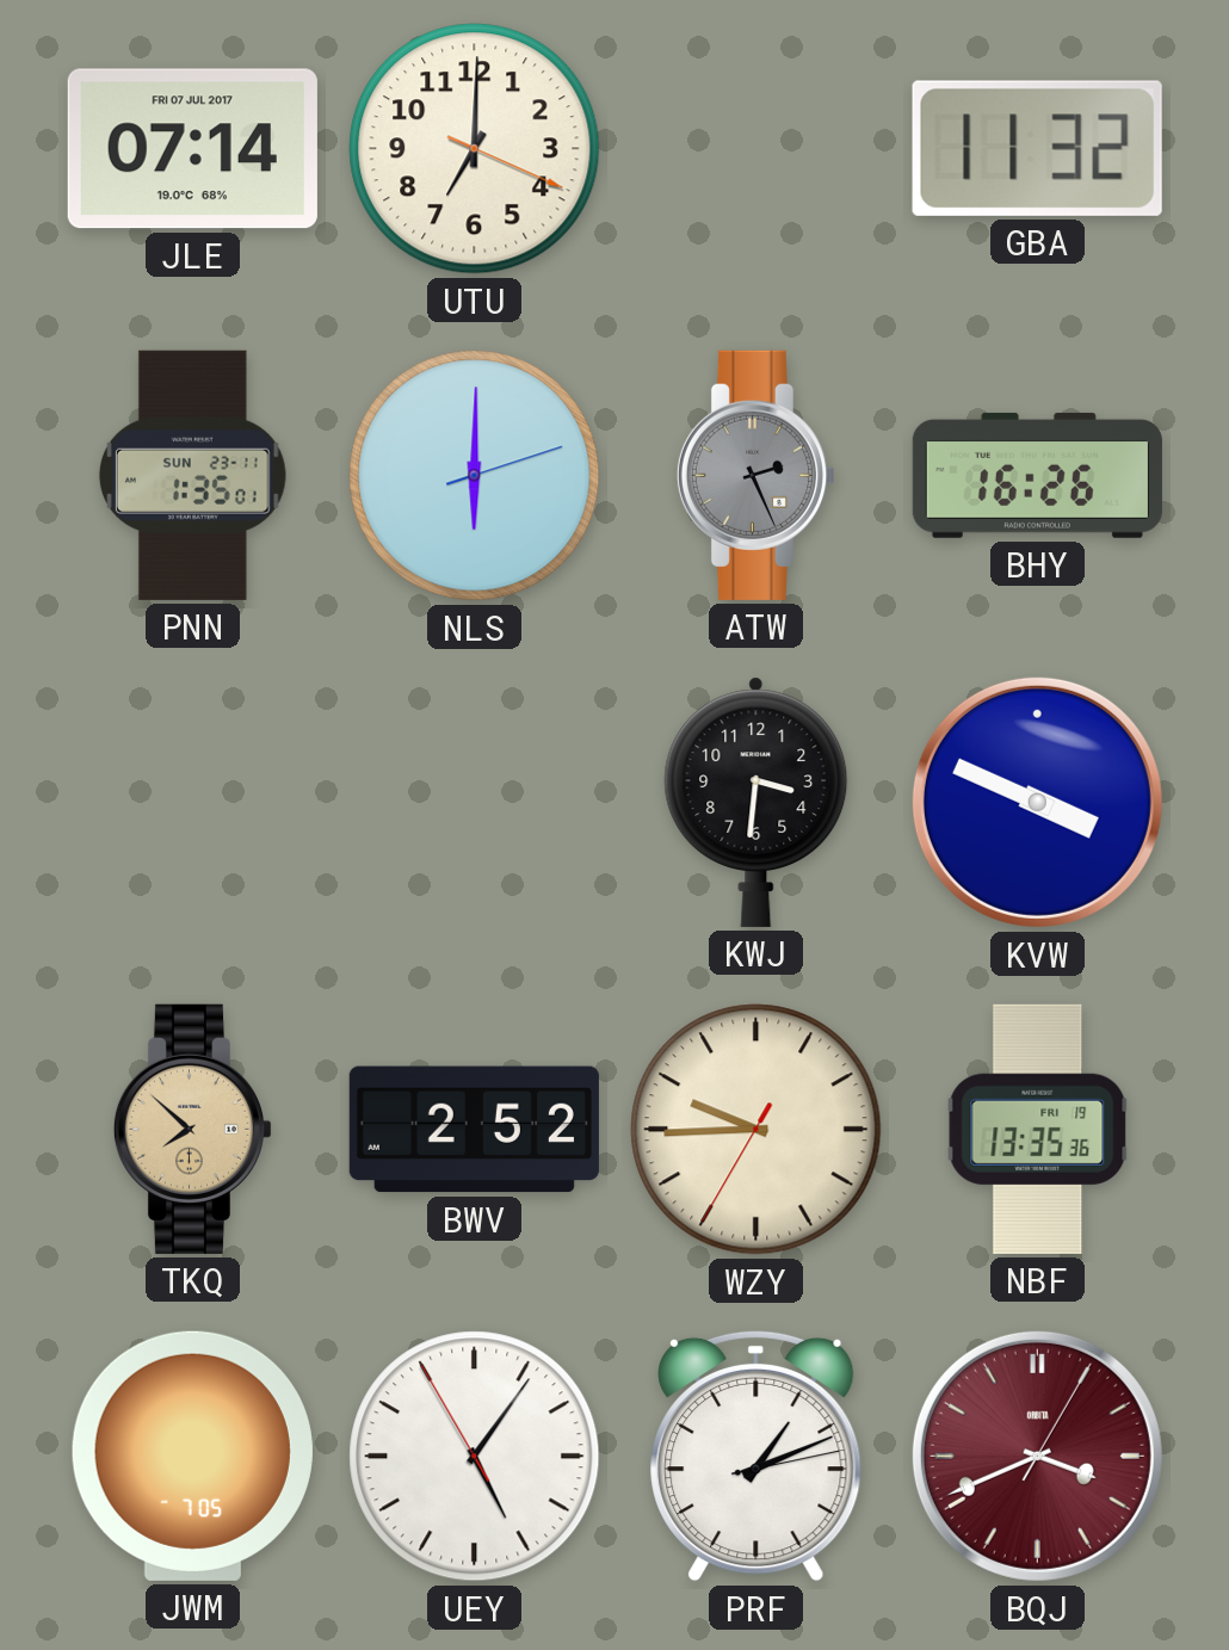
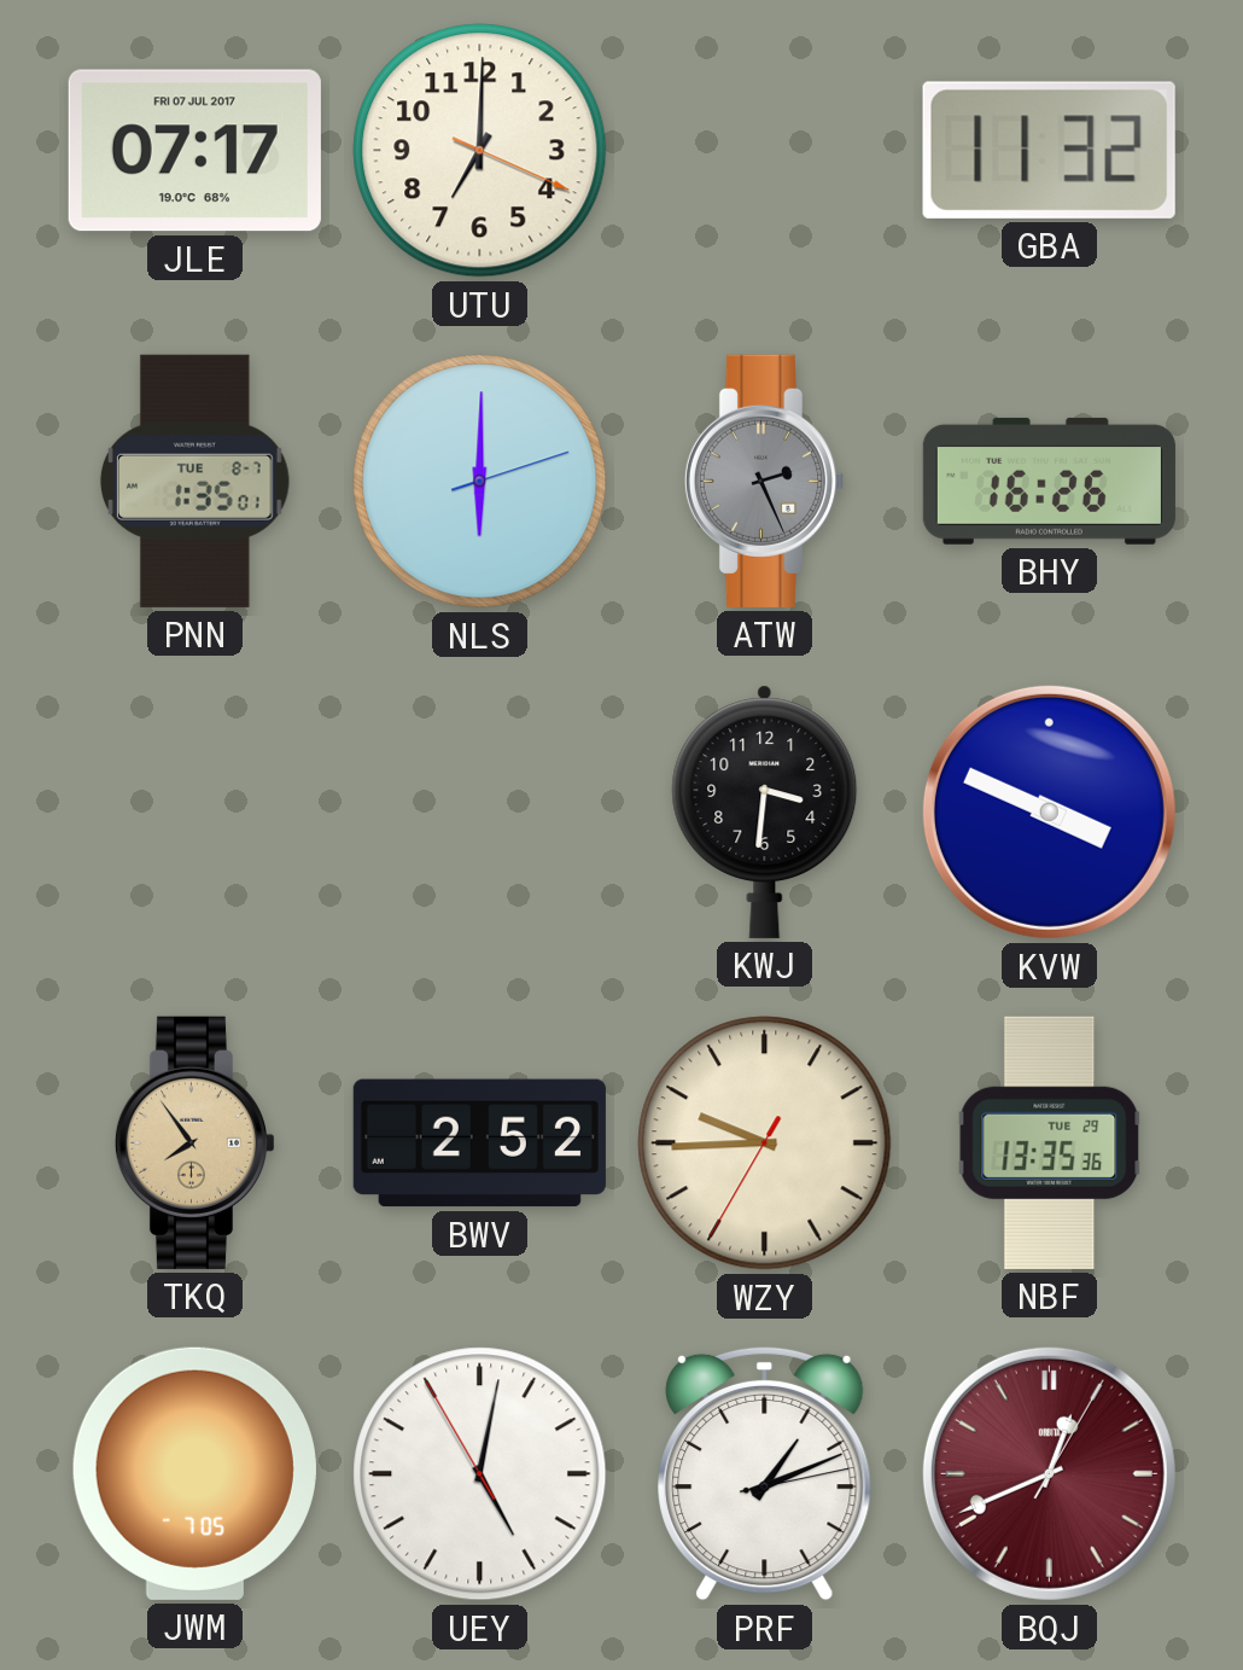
JLE: 07:14 -> 07:17
PNN date: SUN 23-11 -> TUE 8-7
TKQ: 7:52 -> 7:54
NBF date: FRI 19 -> TUE 29
UEY: 5:05 -> 5:01
BQJ: 3:41 -> 12:41
